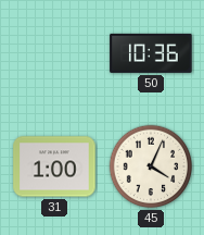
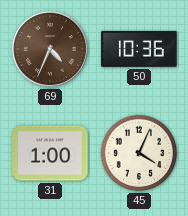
69: none -> 4:34
